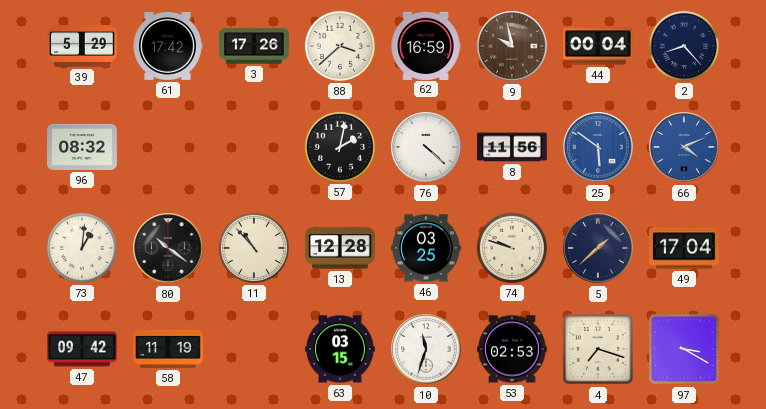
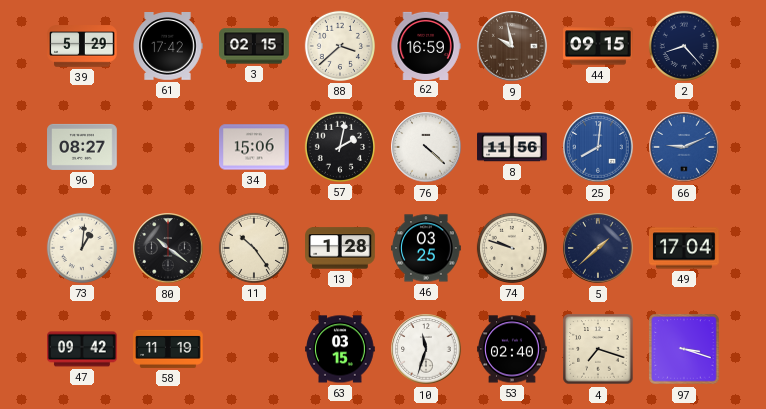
3: 17:26 -> 02:15
44: 00:04 -> 09:15
96: 08:32 -> 08:27
34: none -> 15:06
25: 5:51 -> 8:01
66: 4:11 -> 9:11
11: 10:53 -> 10:24
13: 12:28 -> 1:28
53: 02:53 -> 02:40
97: 3:20 -> 3:18
